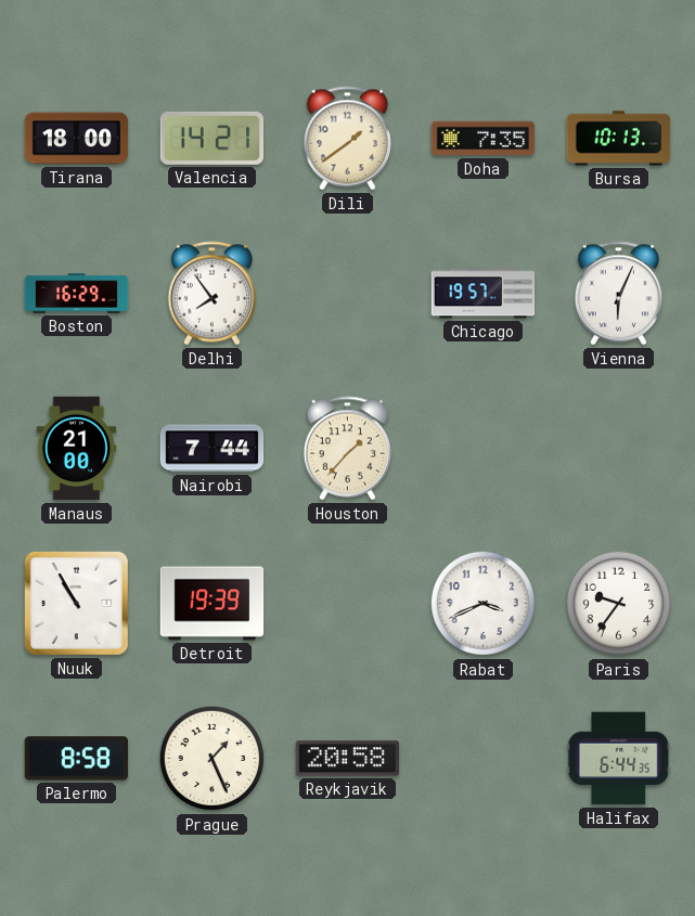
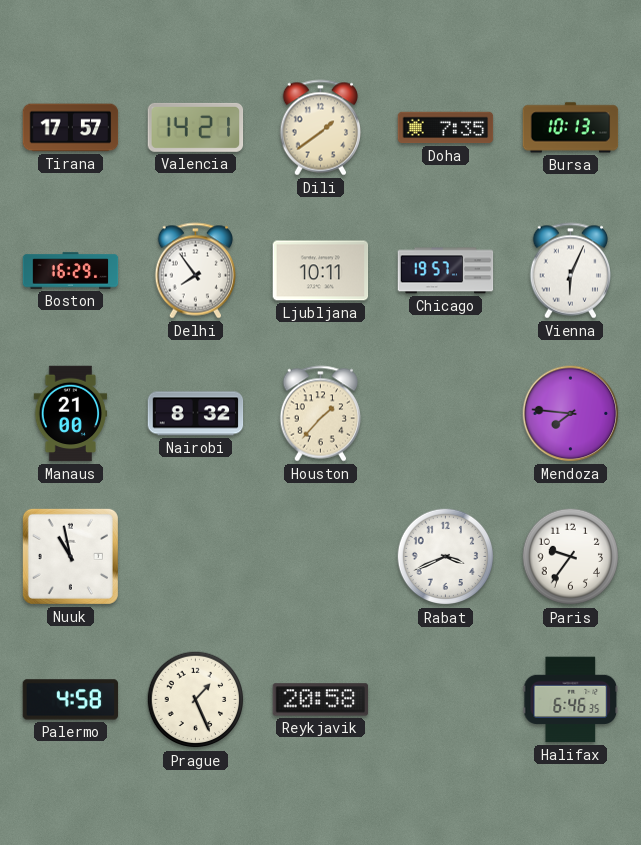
Tirana: 18:00 -> 17:57
Ljubljana: none -> 10:11
Nairobi: 7:44 -> 8:32
Mendoza: none -> 7:46
Nuuk: 10:55 -> 10:58
Detroit: 19:39 -> none
Palermo: 8:58 -> 4:58
Halifax: 6:44 -> 6:46
